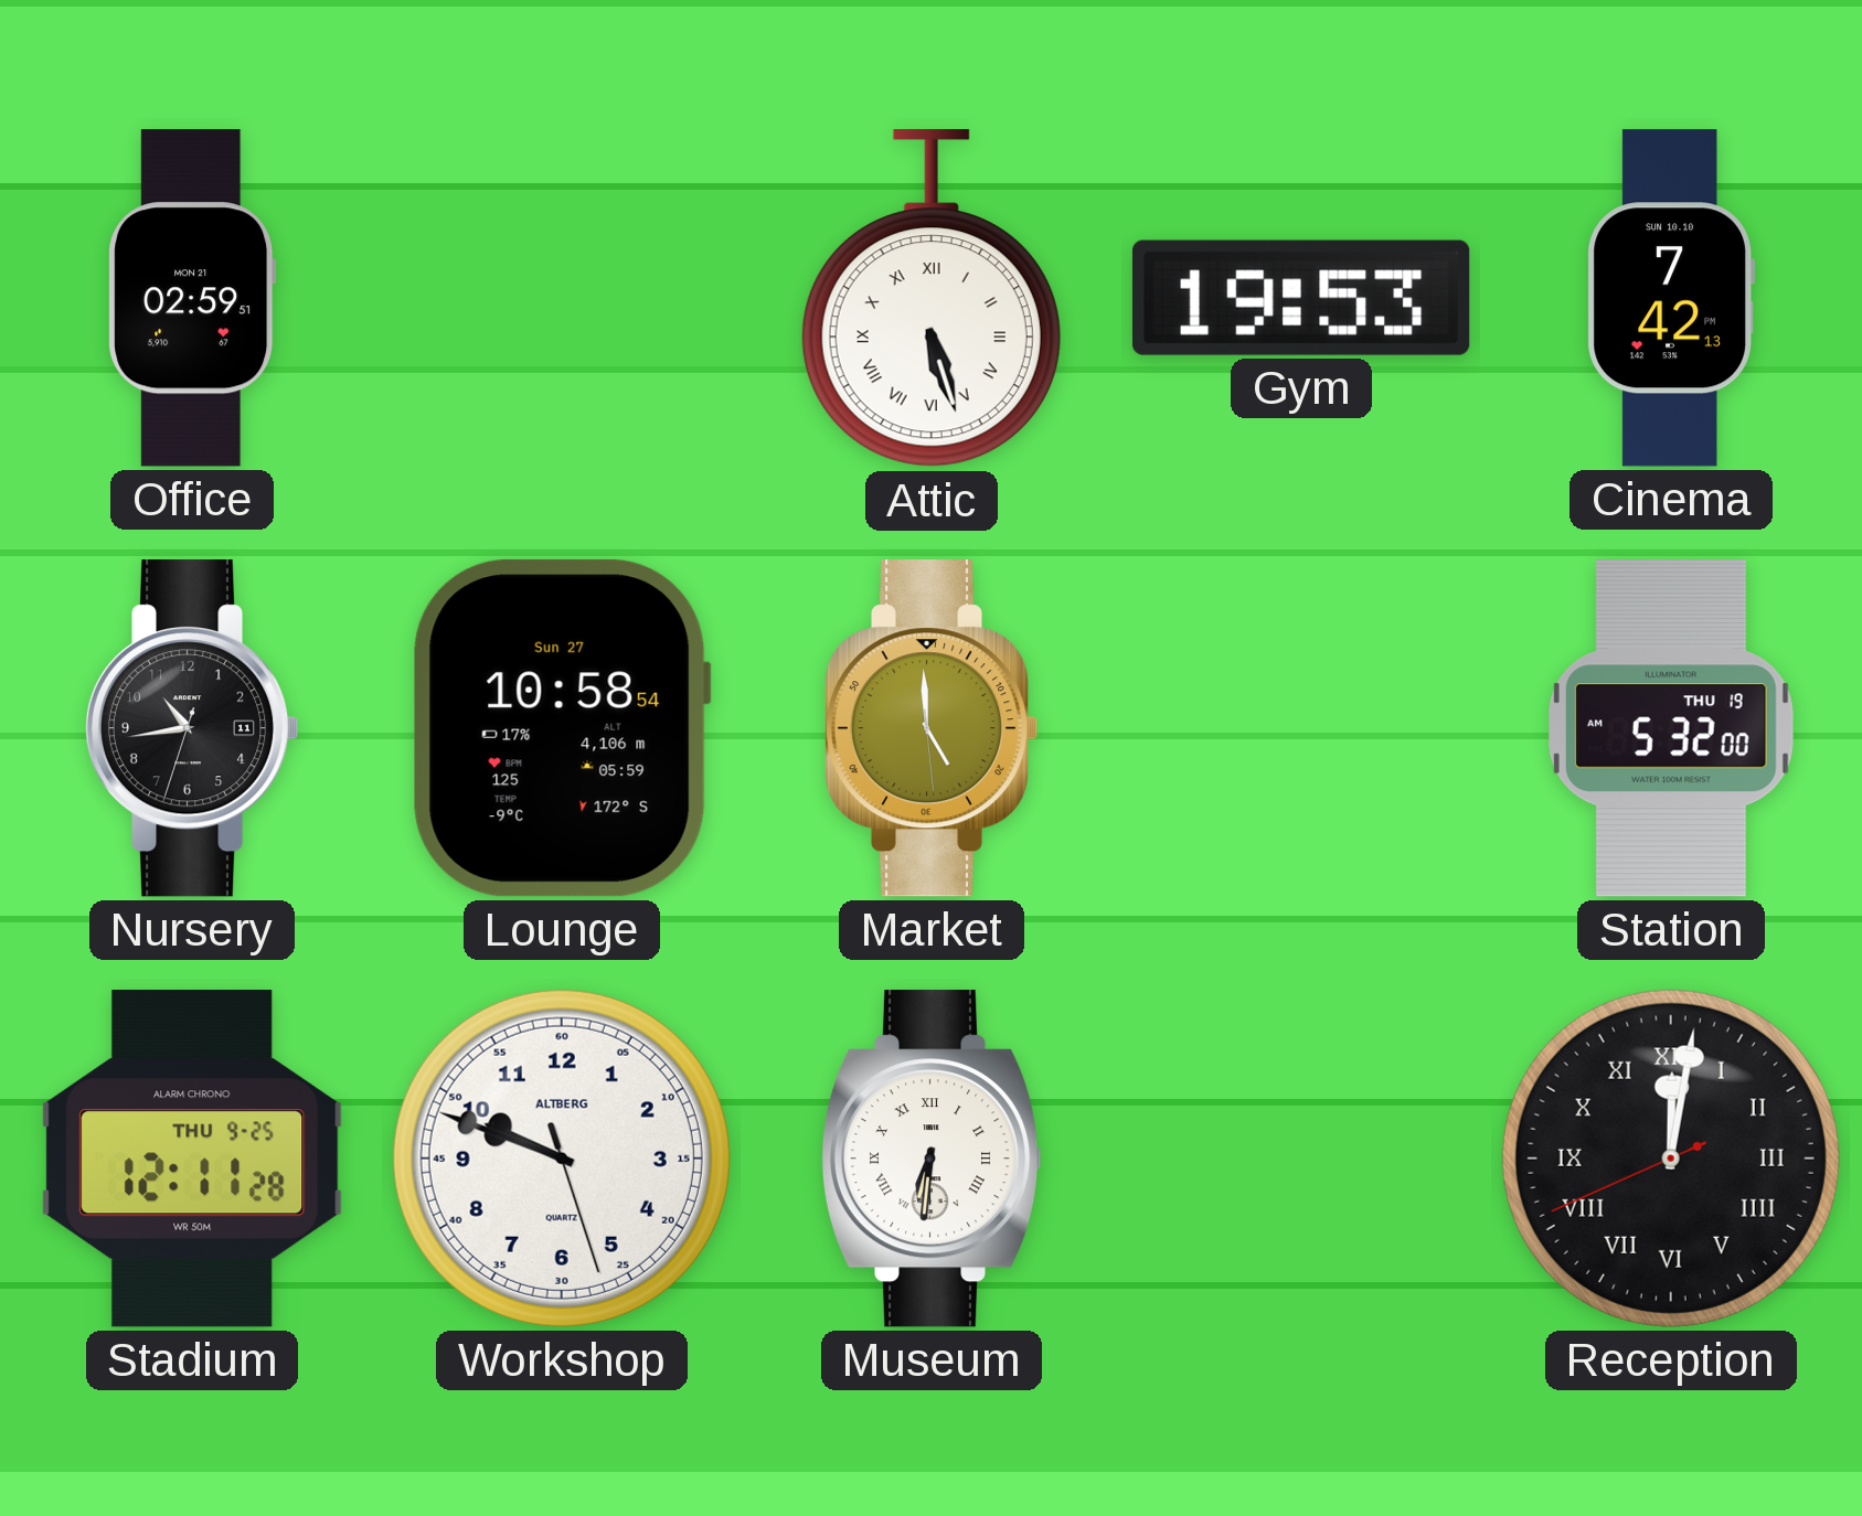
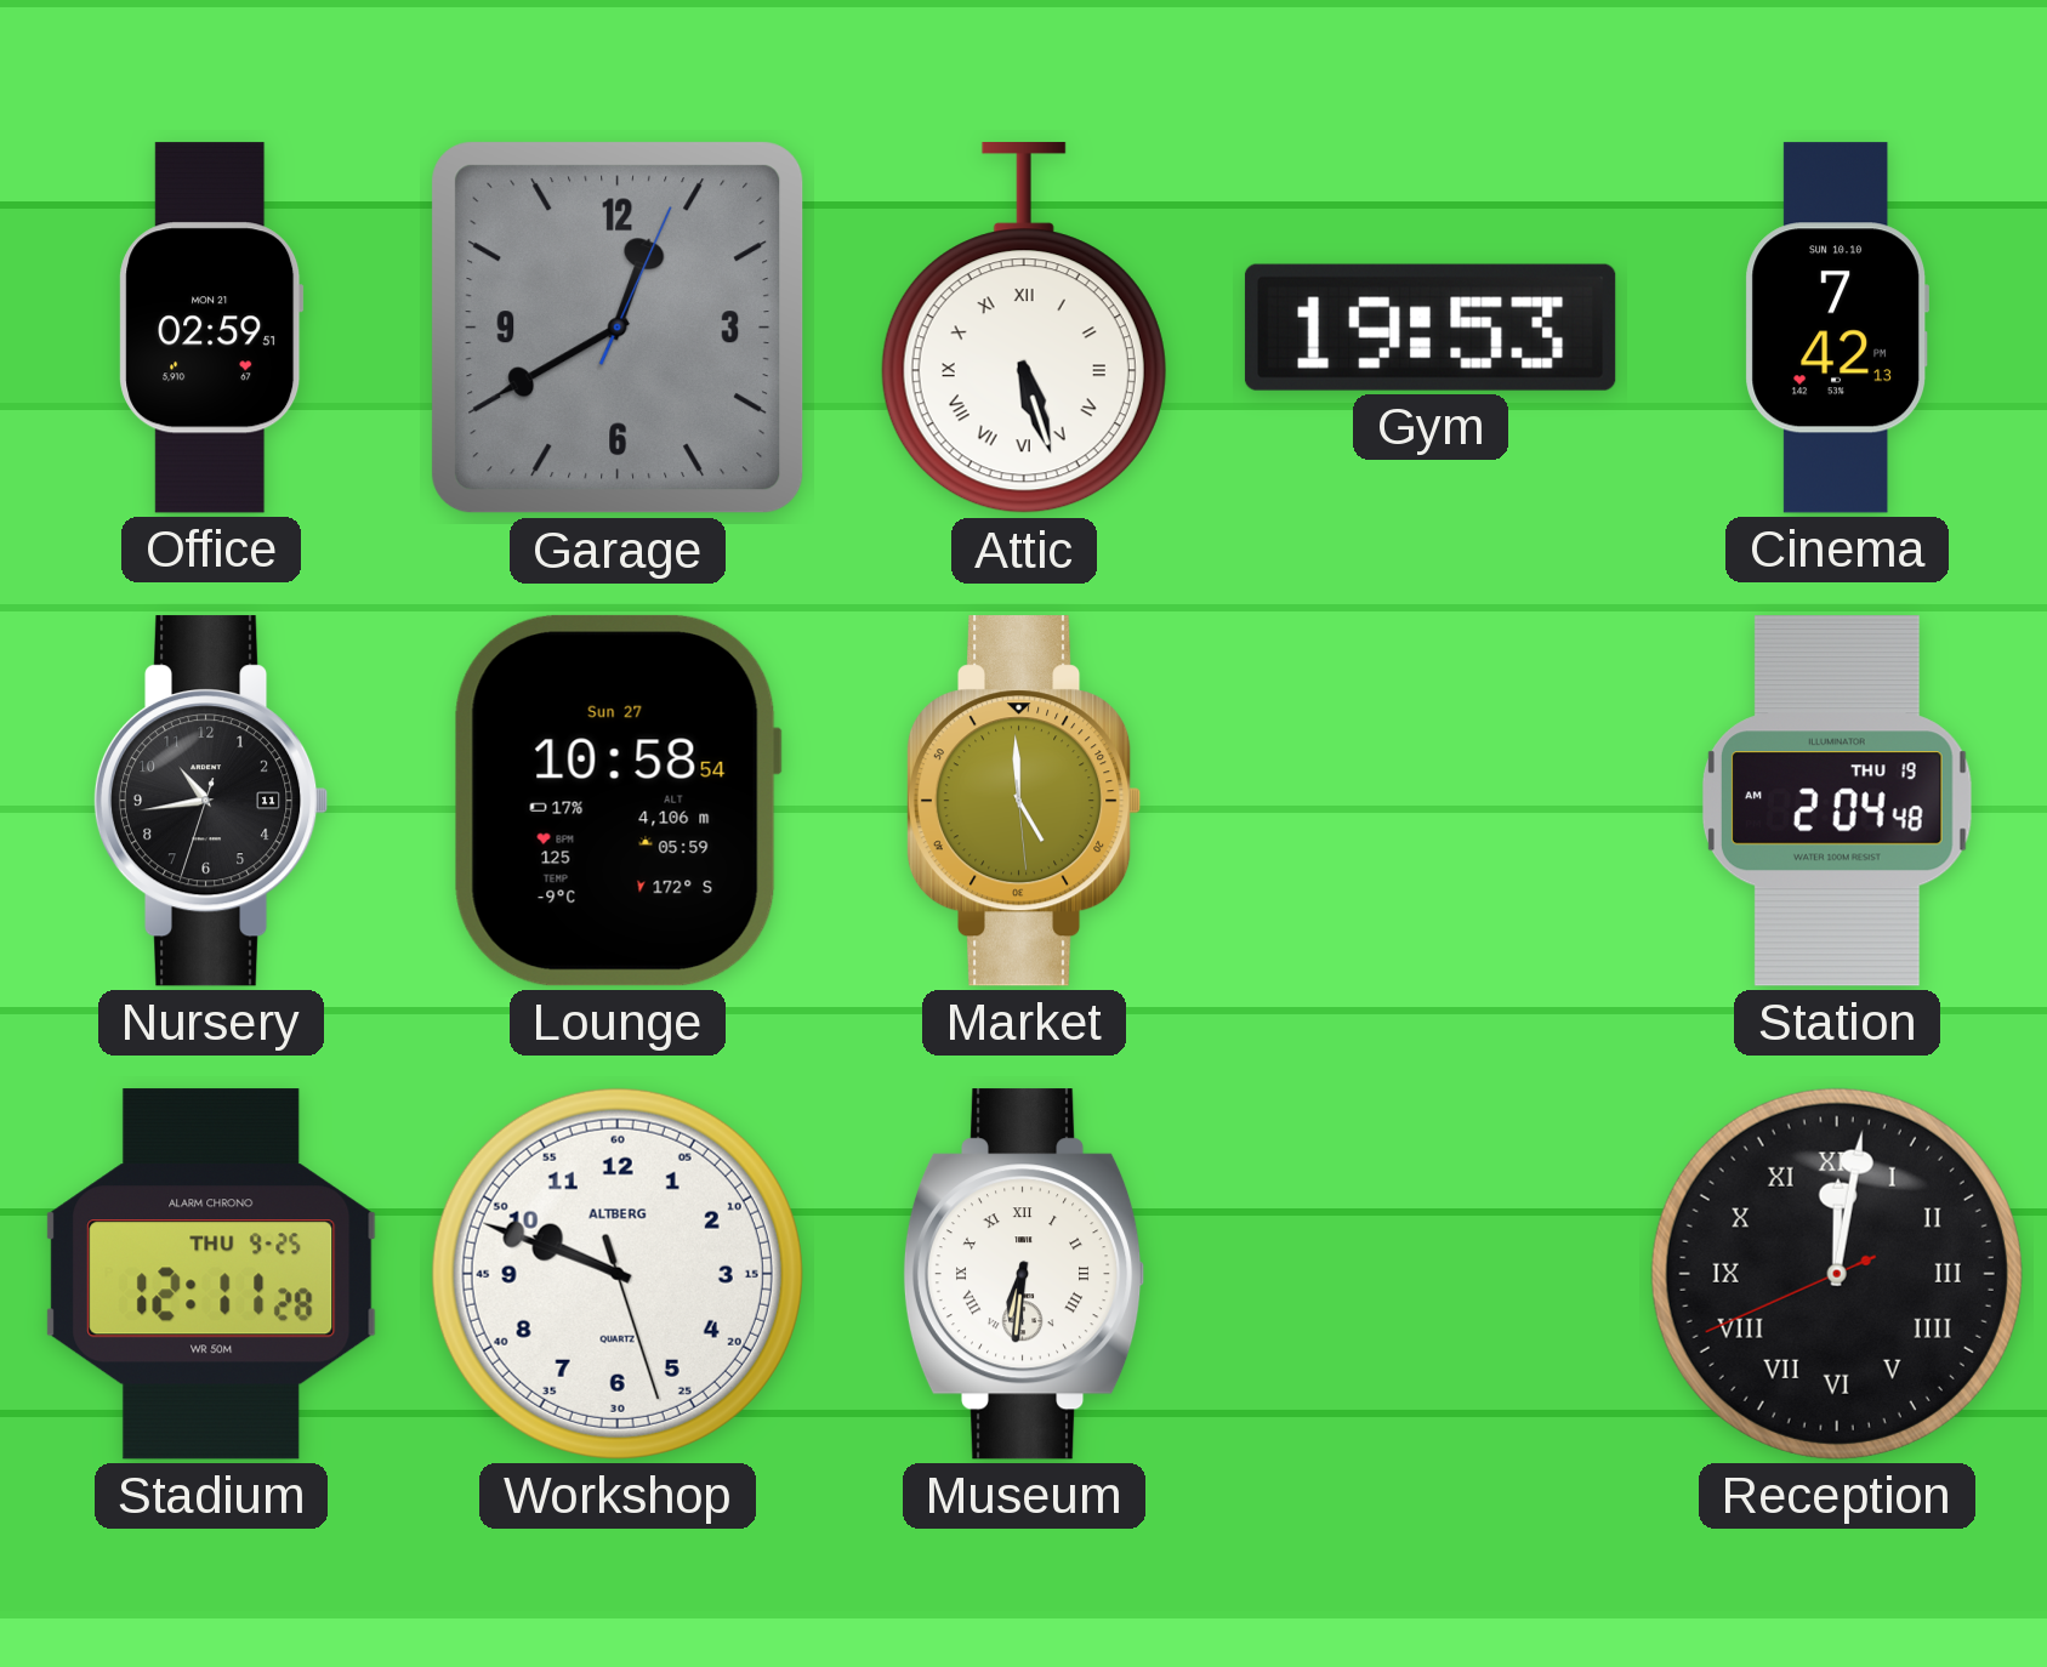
Garage: none -> 12:40
Station: 5:32 -> 2:04
